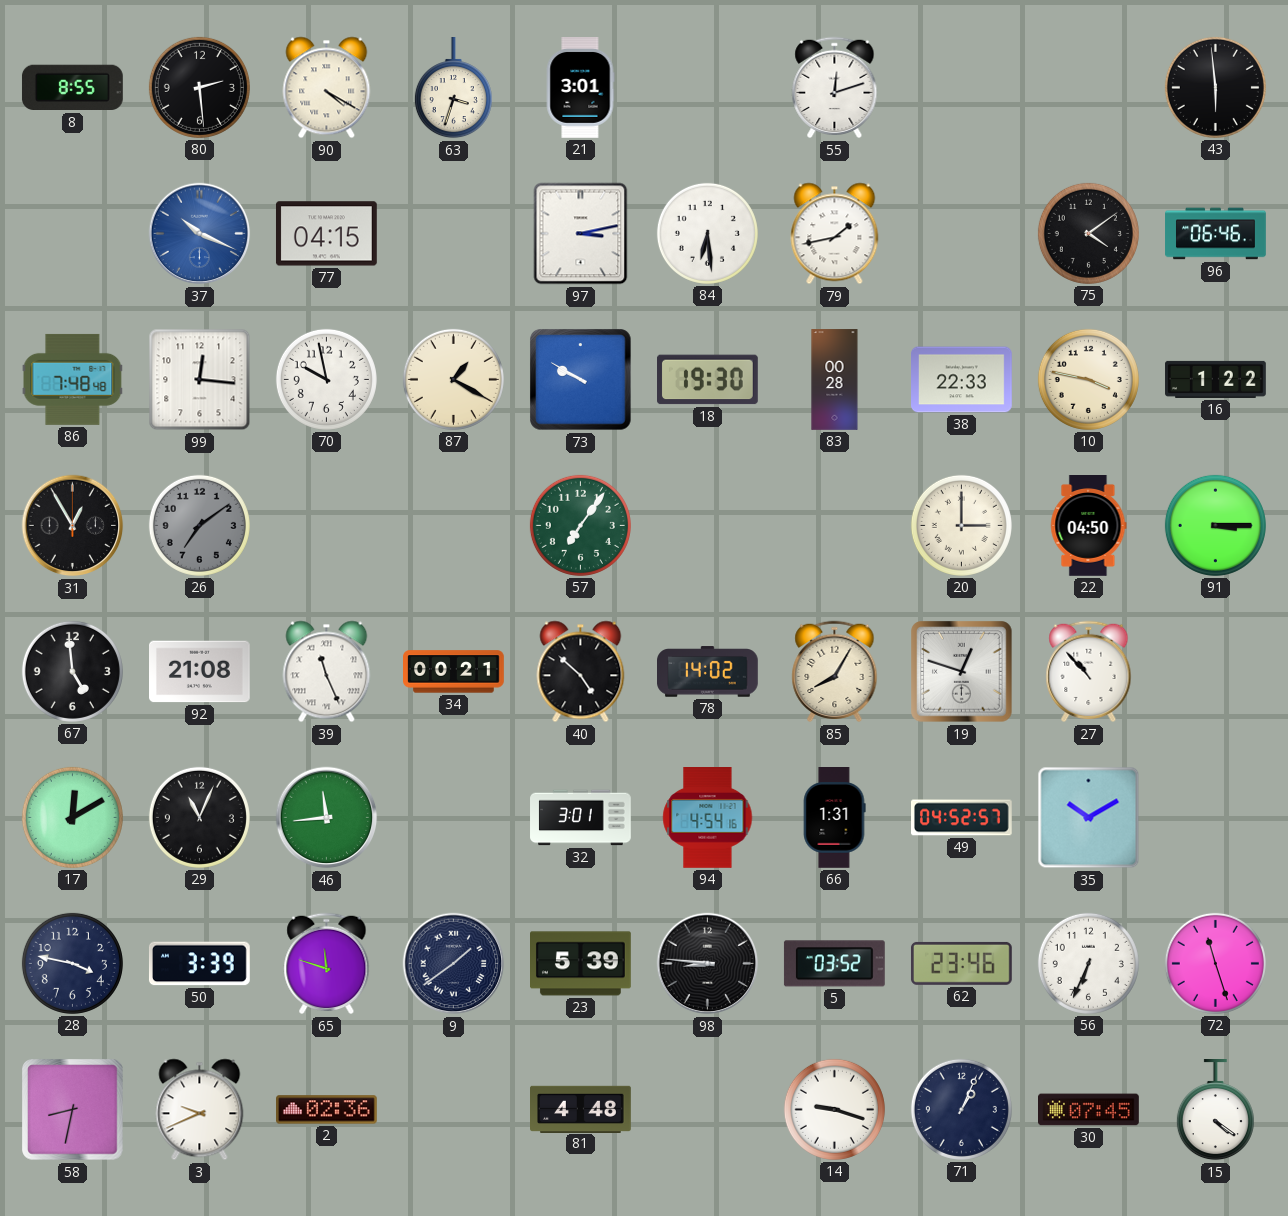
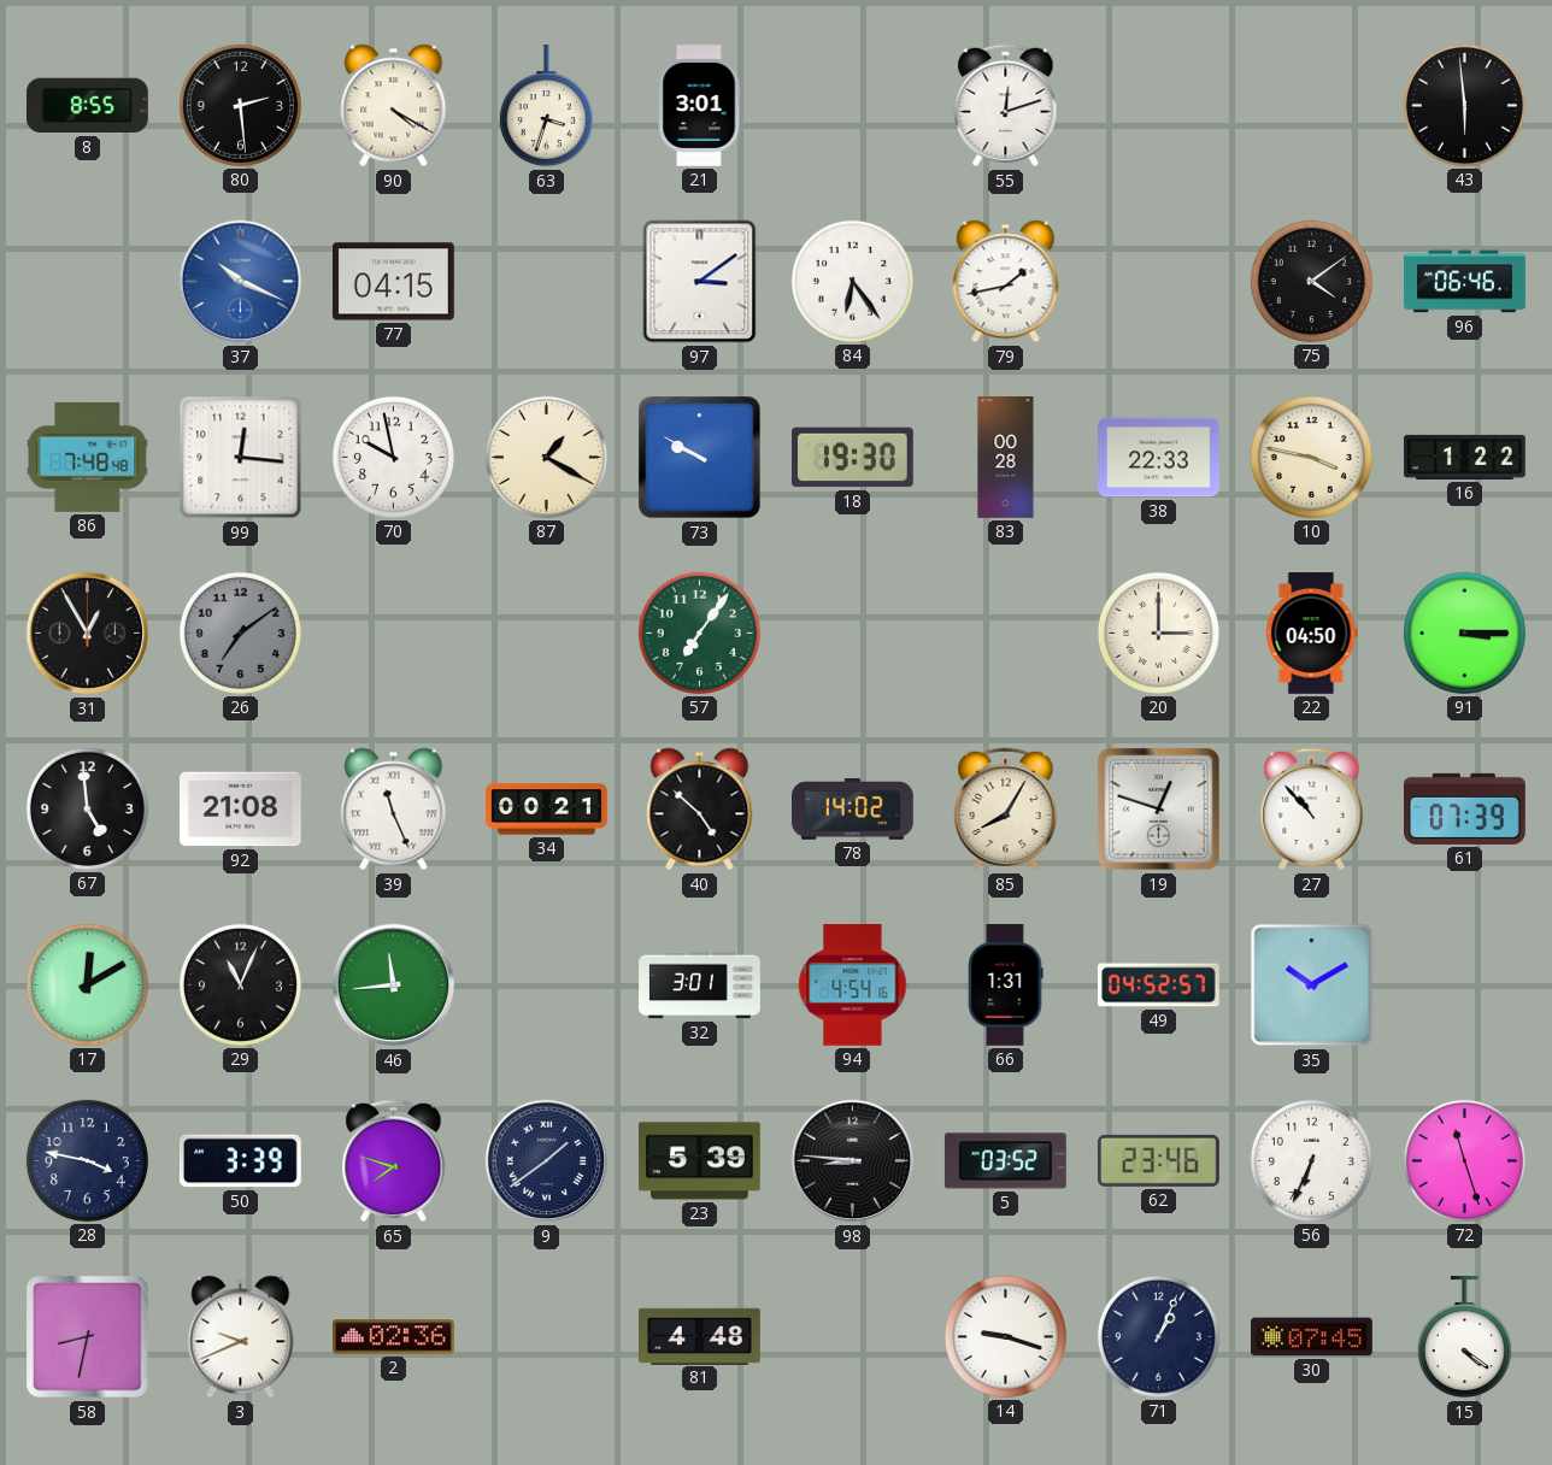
97: 3:13 -> 3:09
84: 6:29 -> 6:24
61: none -> 07:39
65: 11:48 -> 7:48
